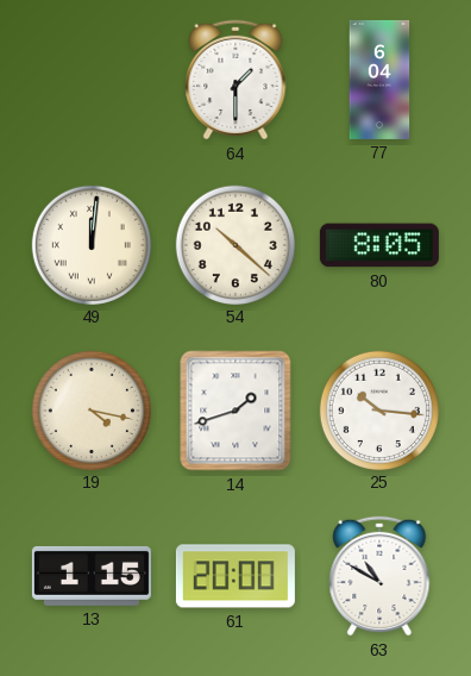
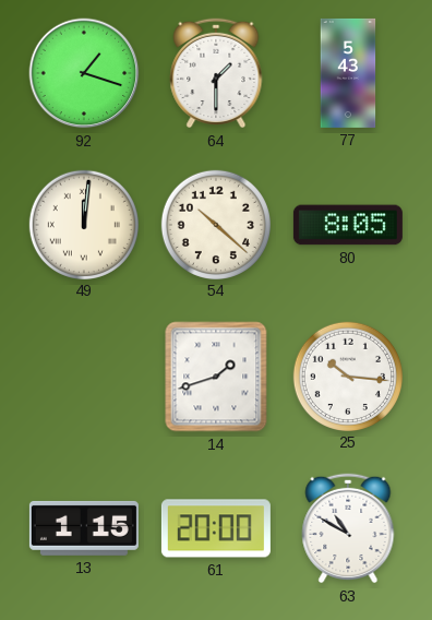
92: none -> 1:18
77: 6:04 -> 5:43
19: 4:17 -> none
